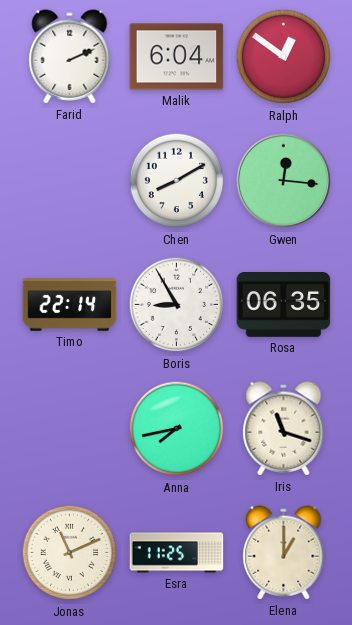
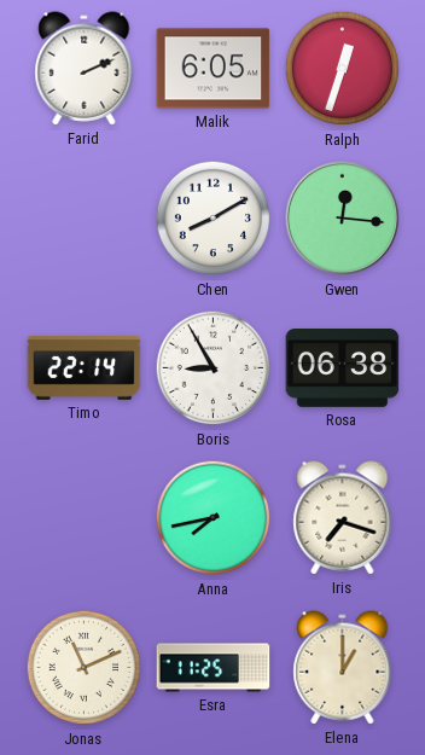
Malik: 6:04 -> 6:05
Ralph: 12:51 -> 12:33
Rosa: 06:35 -> 06:38
Iris: 11:18 -> 7:18
